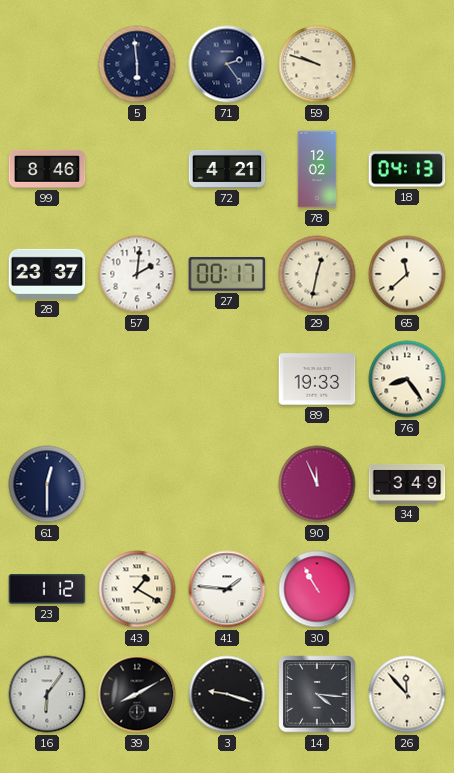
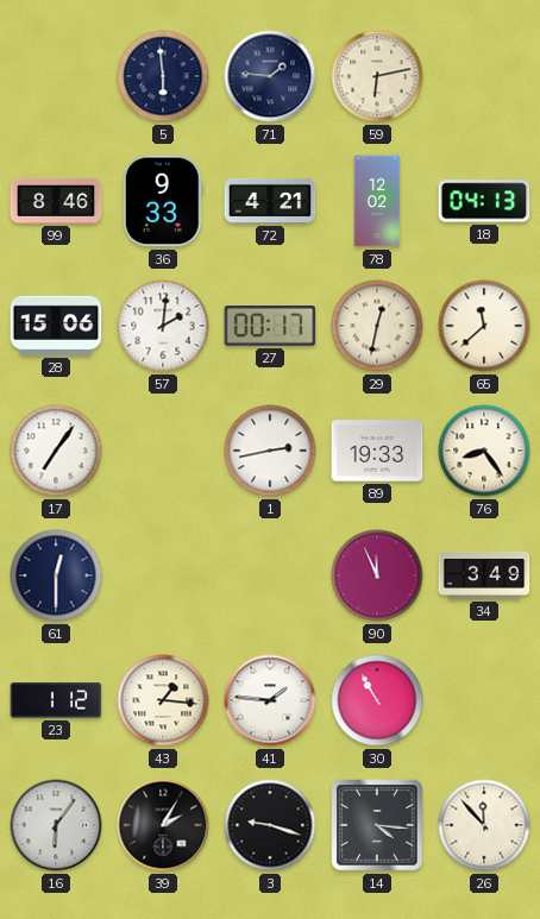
71: 2:24 -> 1:46
59: 9:48 -> 6:13
36: none -> 9:33
28: 23:37 -> 15:06
17: none -> 7:06
1: none -> 2:43
43: 1:20 -> 1:16
39: 8:10 -> 2:05
